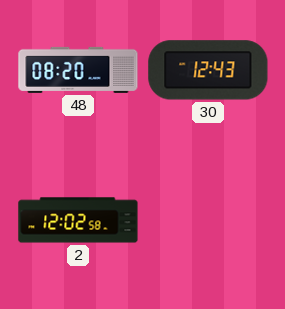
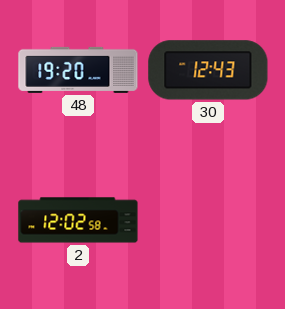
48: 08:20 -> 19:20
